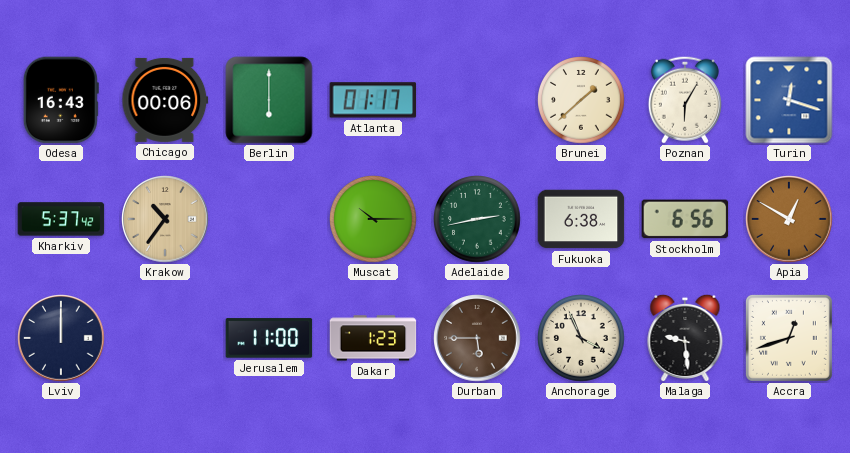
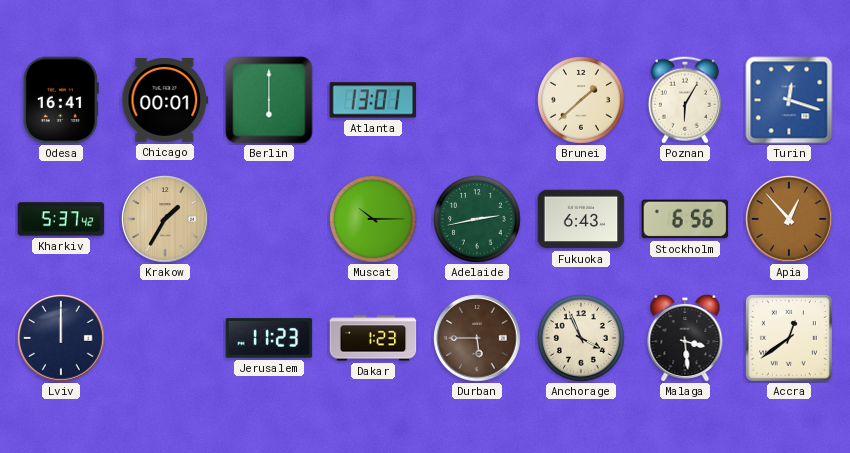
Odesa: 16:43 -> 16:41
Chicago: 00:06 -> 00:01
Atlanta: 01:17 -> 13:01
Krakow: 10:36 -> 1:35
Fukuoka: 6:38 -> 6:43
Apia: 12:50 -> 12:53
Jerusalem: 11:00 -> 11:23
Malaga: 9:29 -> 3:29
Accra: 12:42 -> 12:39
